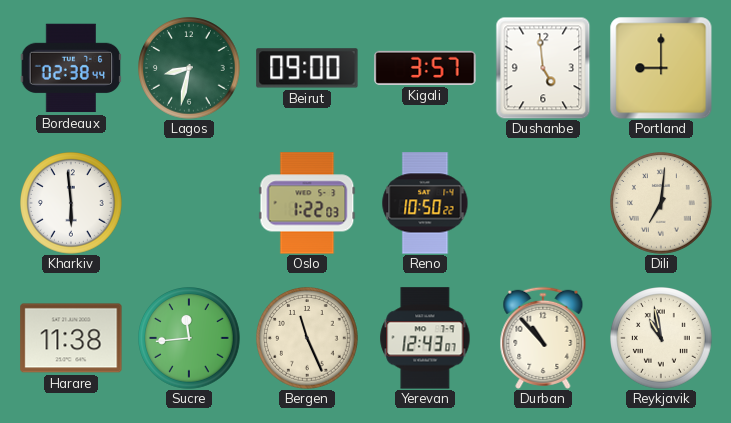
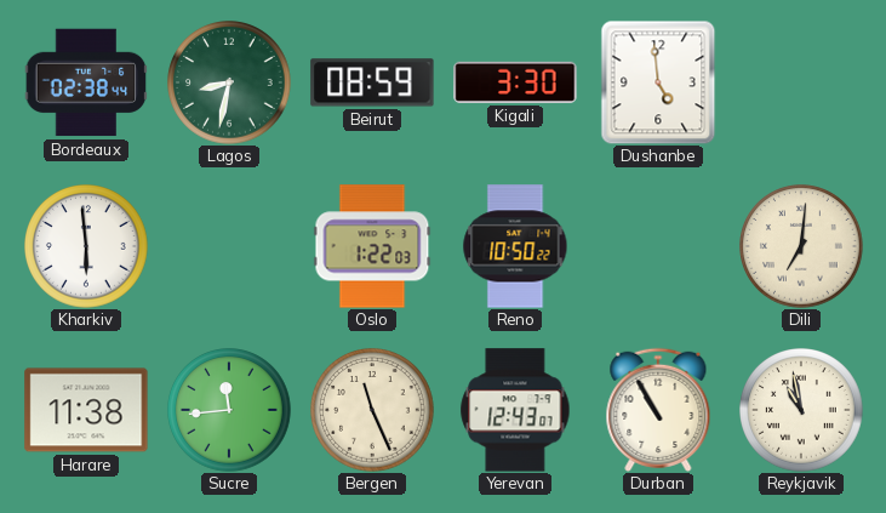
Beirut: 09:00 -> 08:59
Kigali: 3:57 -> 3:30
Portland: 9:00 -> none
Durban: 10:53 -> 10:55
